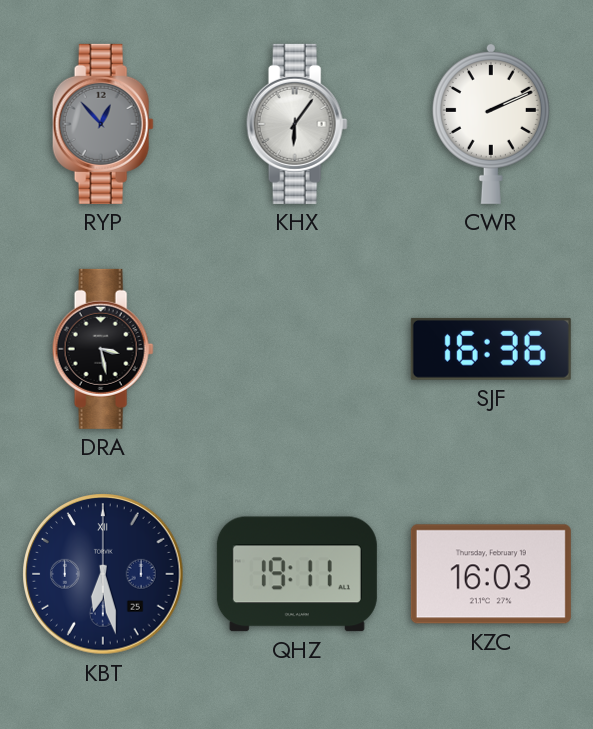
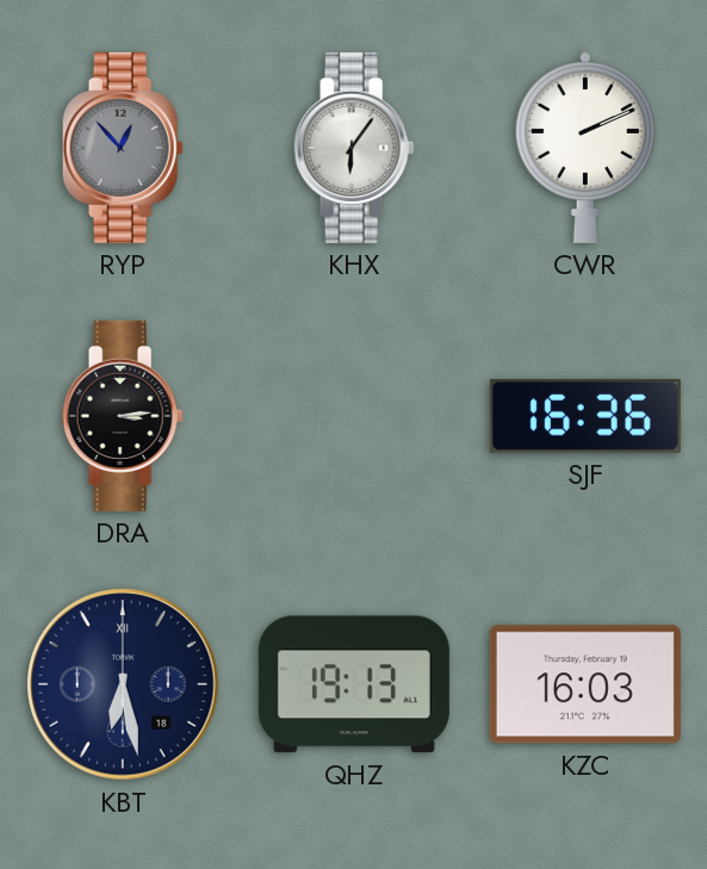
DRA: 3:28 -> 3:14
KBT date: 25 -> 18
QHZ: 19:11 -> 19:13
